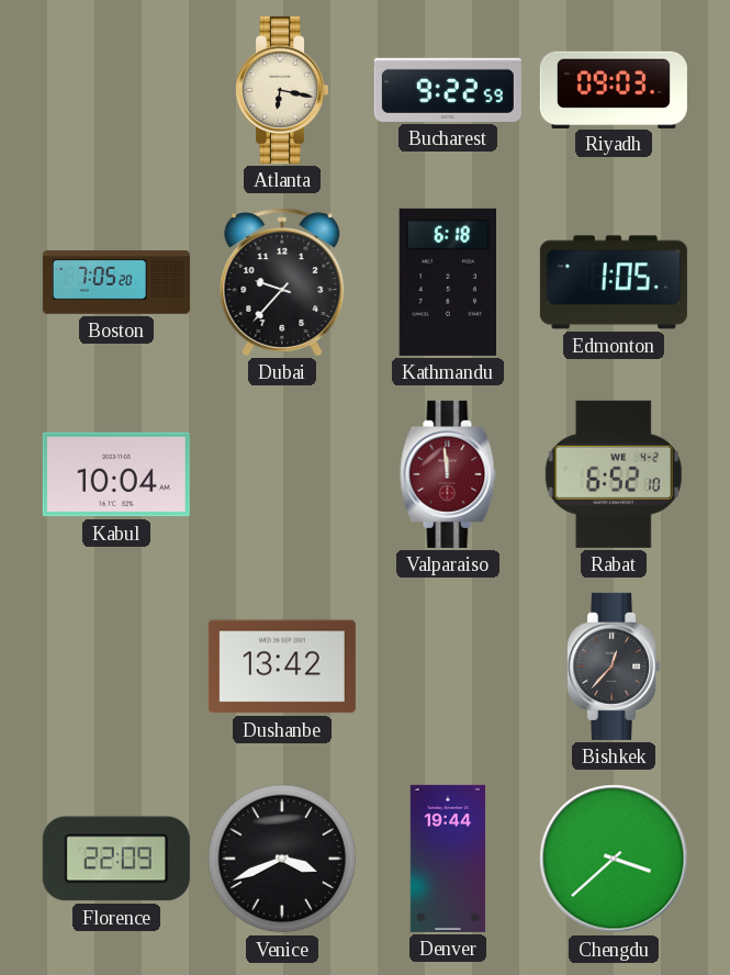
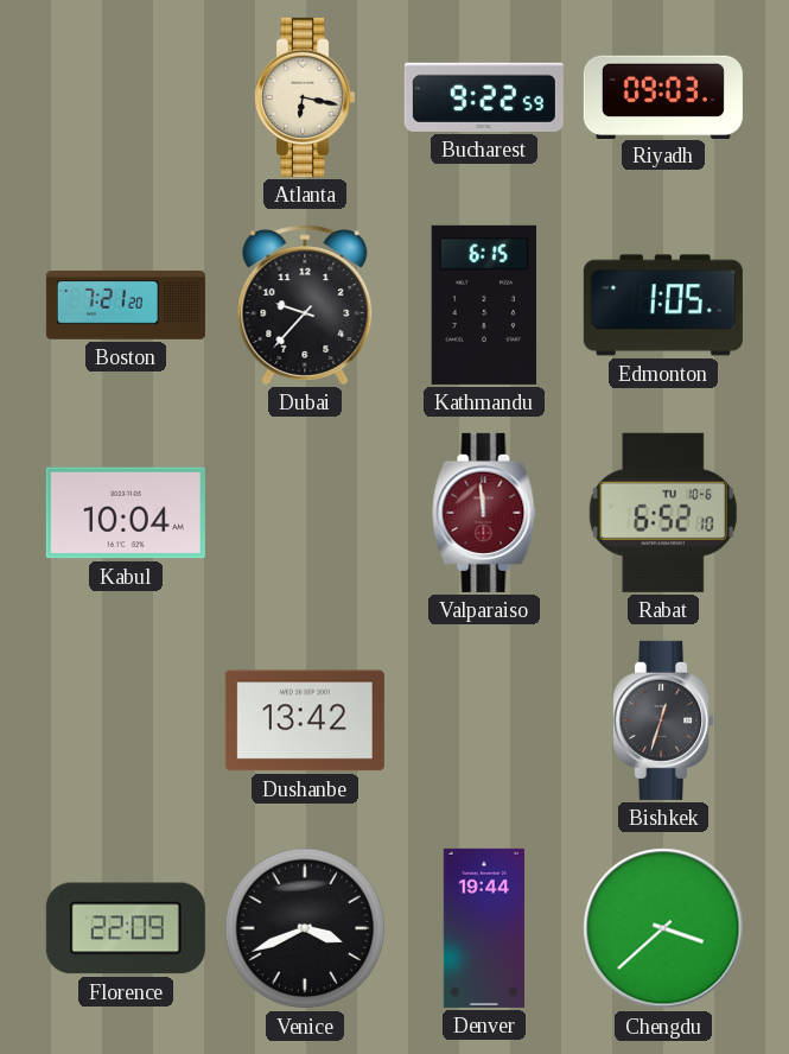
Boston: 7:05 -> 7:21
Kathmandu: 6:18 -> 6:15
Rabat date: WE 4-2 -> TU 10-6
Bishkek: 12:37 -> 12:33
